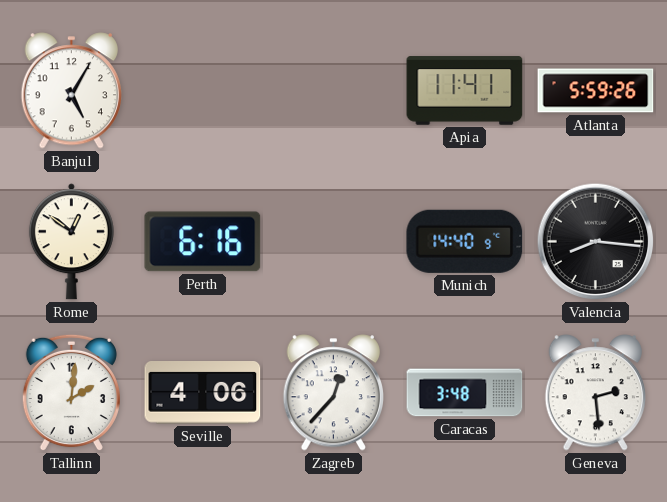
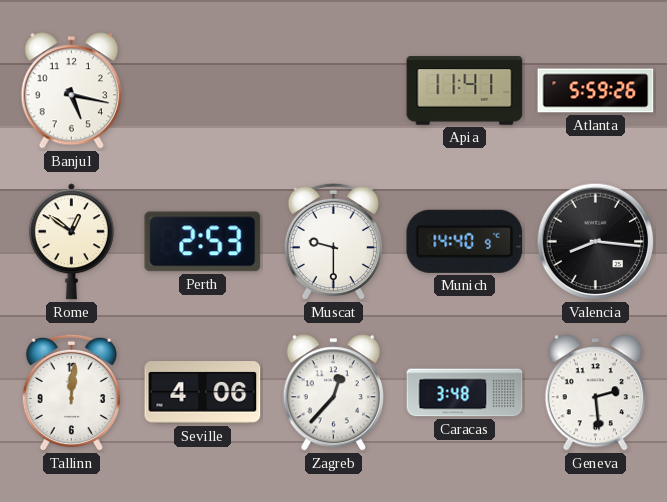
Banjul: 5:05 -> 5:17
Perth: 6:16 -> 2:53
Muscat: none -> 9:30
Tallinn: 2:01 -> 12:01
